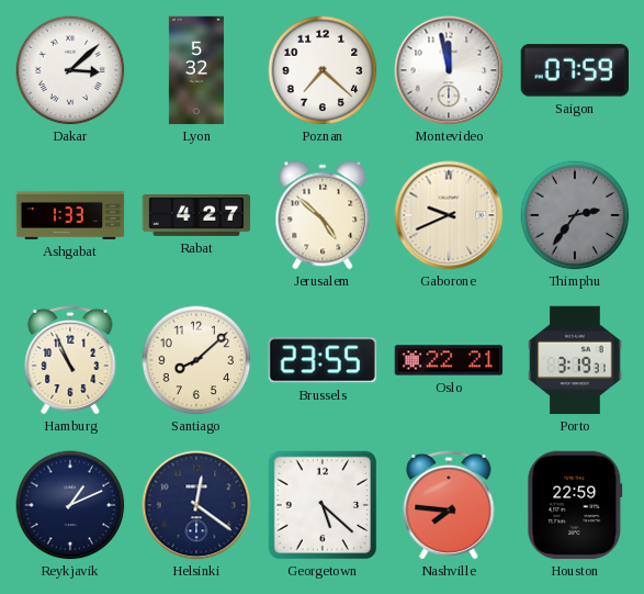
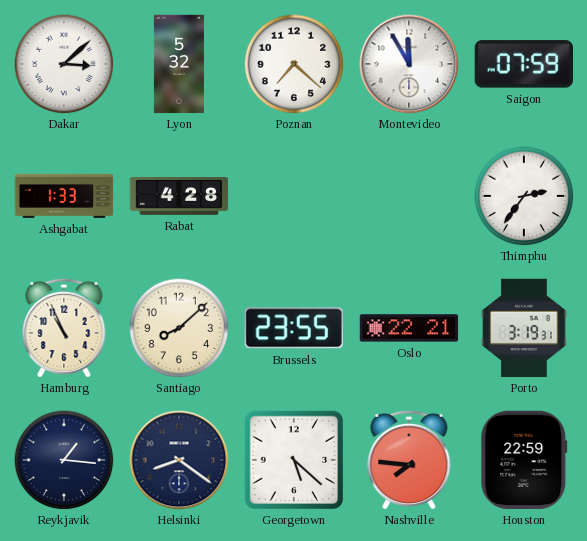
Montevideo: 11:58 -> 11:55
Rabat: 4:27 -> 4:28
Jerusalem: 4:52 -> none
Gaborone: 9:41 -> none
Thimphu dial: grey -> white
Reykjavik: 1:11 -> 1:16
Helsinki: 12:21 -> 8:21
